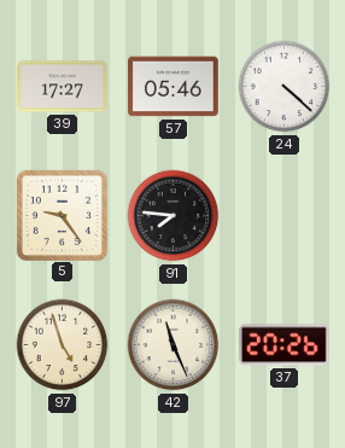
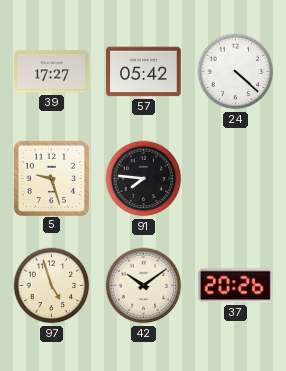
57: 05:46 -> 05:42
5: 9:24 -> 9:27
42: 11:26 -> 10:09
